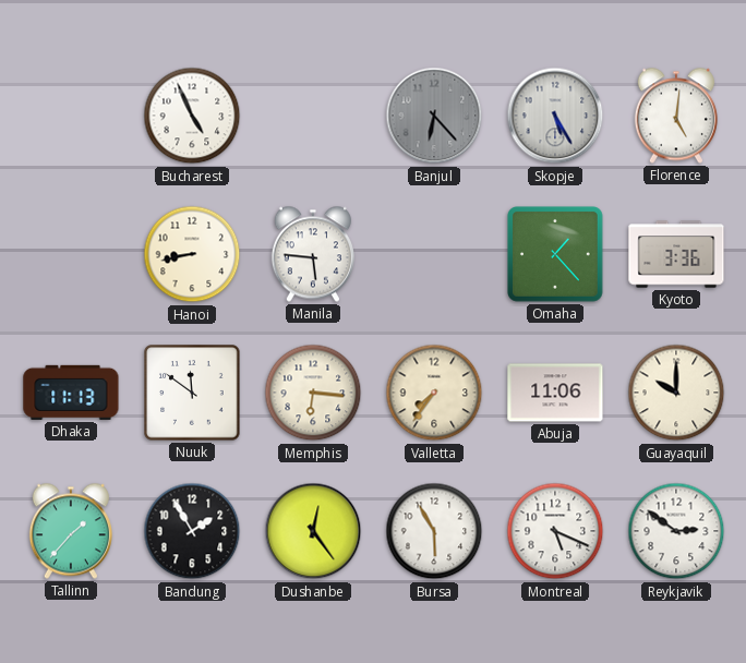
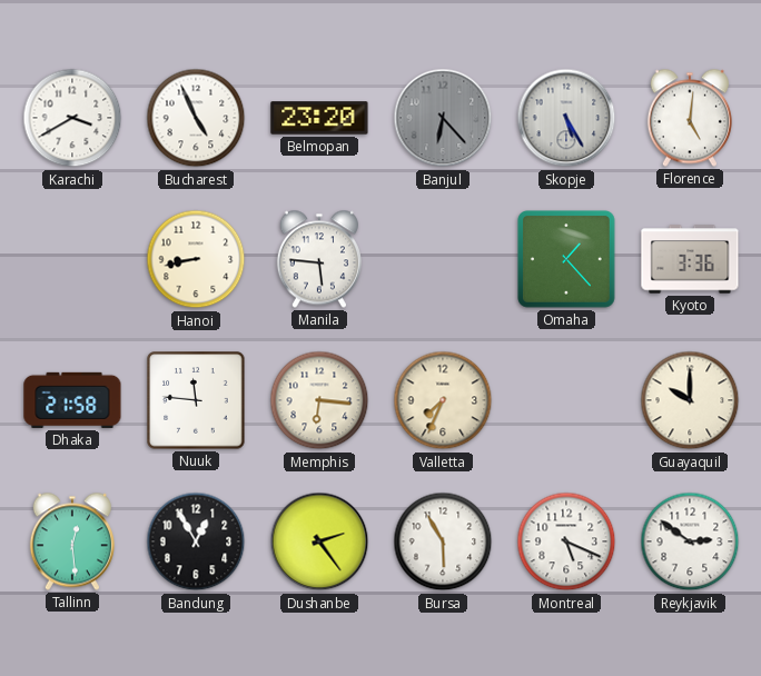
Karachi: none -> 3:40
Belmopan: none -> 23:20
Dhaka: 11:13 -> 21:58
Nuuk: 11:51 -> 11:46
Valletta: 7:36 -> 7:34
Abuja: 11:06 -> none
Tallinn: 1:37 -> 12:29
Bandung: 1:55 -> 12:55
Dushanbe: 12:24 -> 2:24
